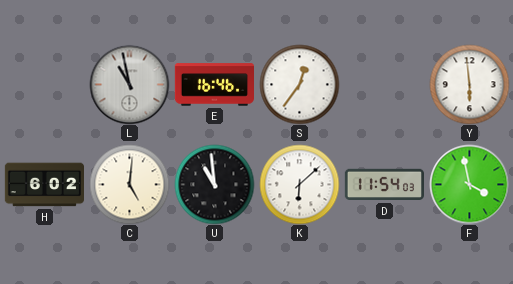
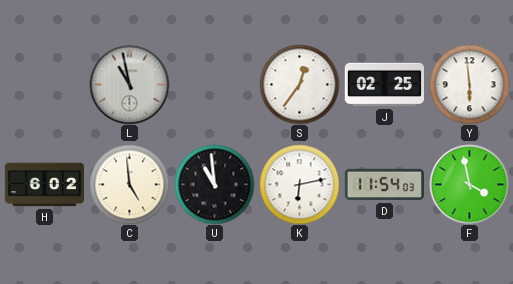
E: 16:46 -> none
J: none -> 02:25
C: 5:01 -> 4:59
K: 6:08 -> 6:13
